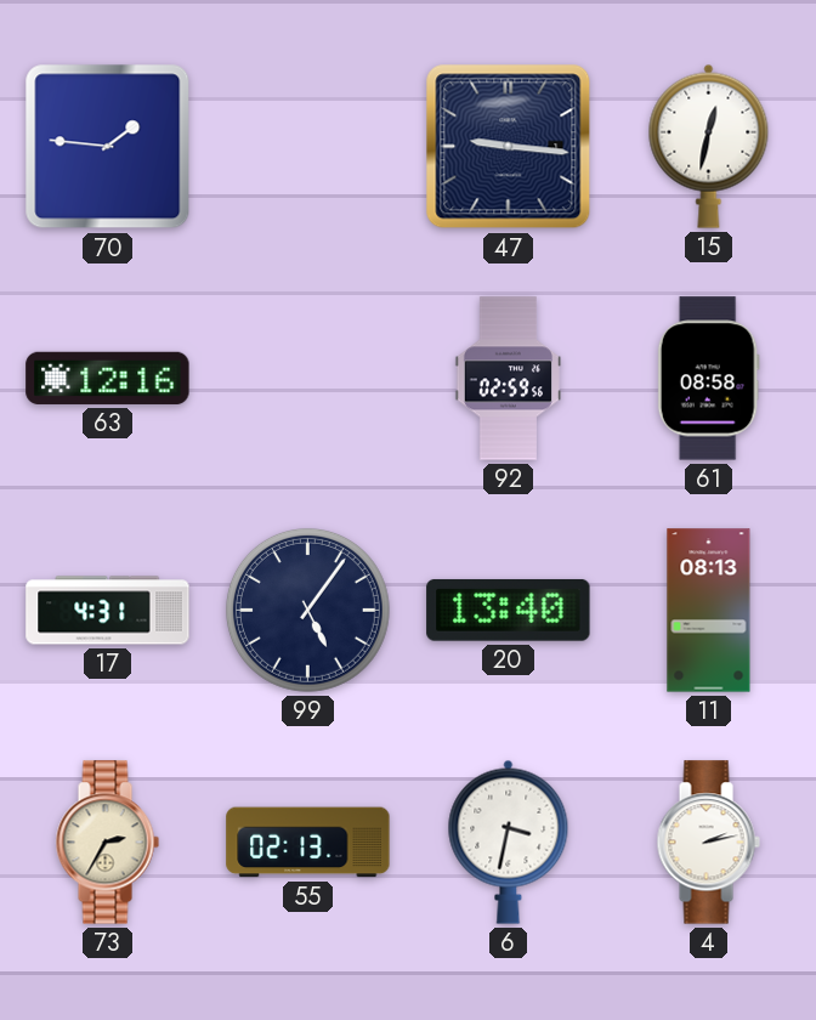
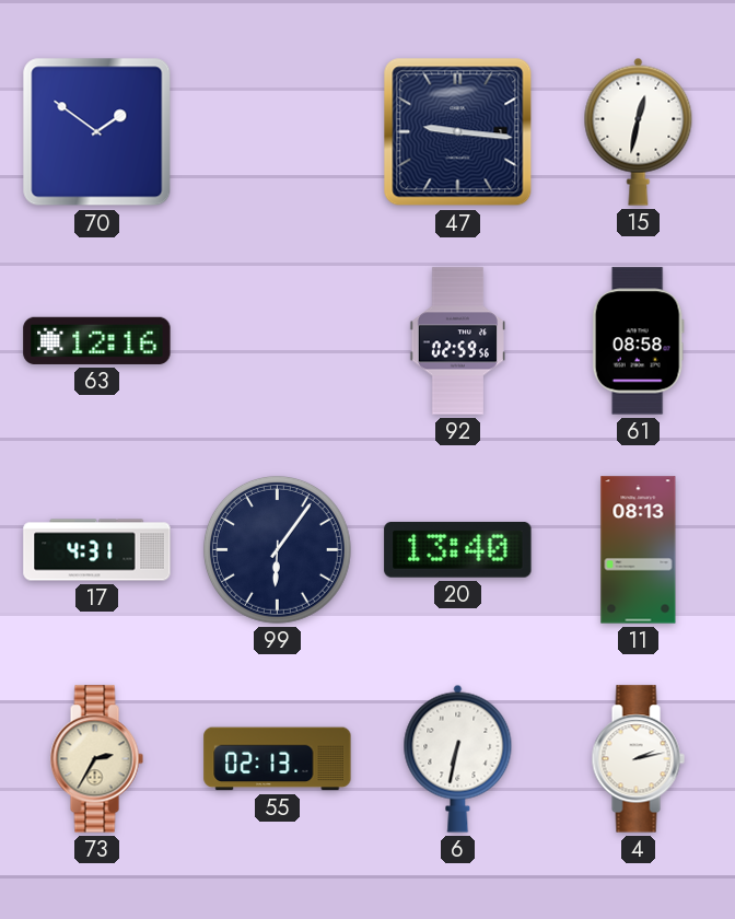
70: 1:46 -> 1:51
99: 5:06 -> 6:06
6: 3:32 -> 6:32
